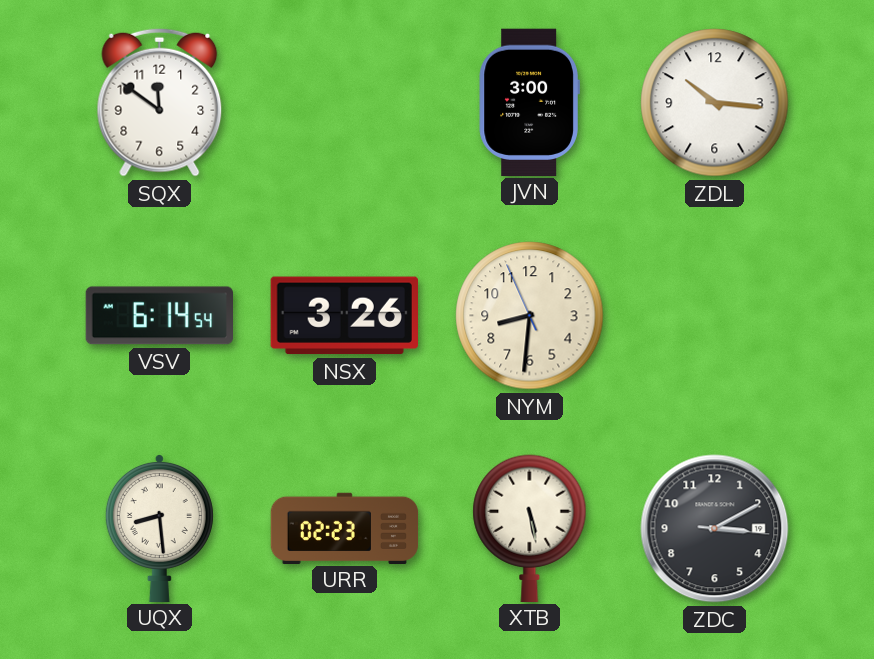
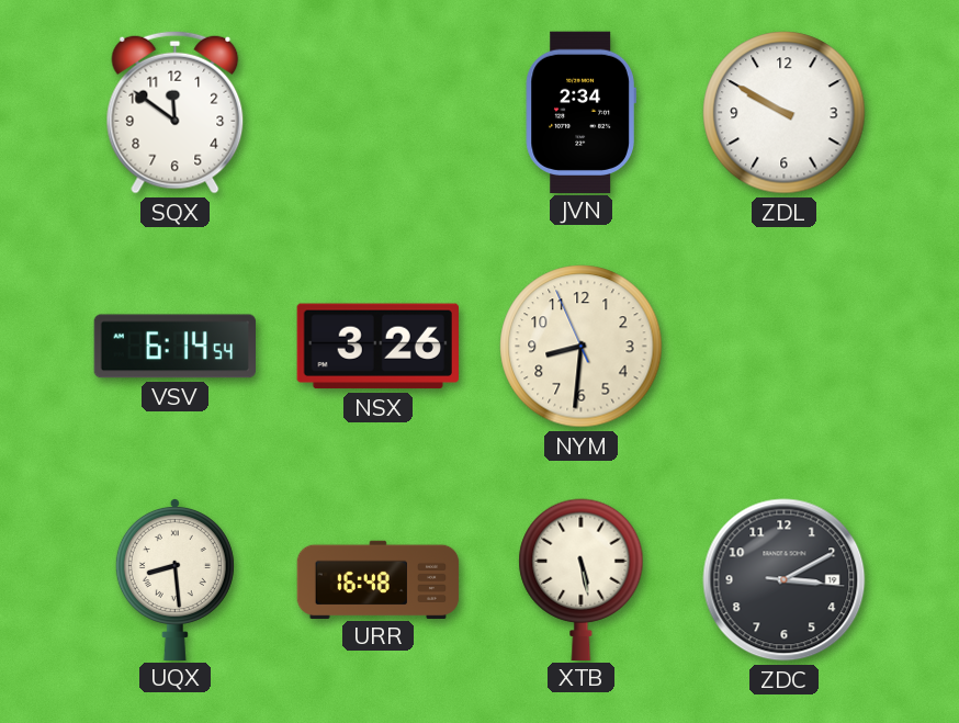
JVN: 3:00 -> 2:34
ZDL: 10:16 -> 9:50
URR: 02:23 -> 16:48
